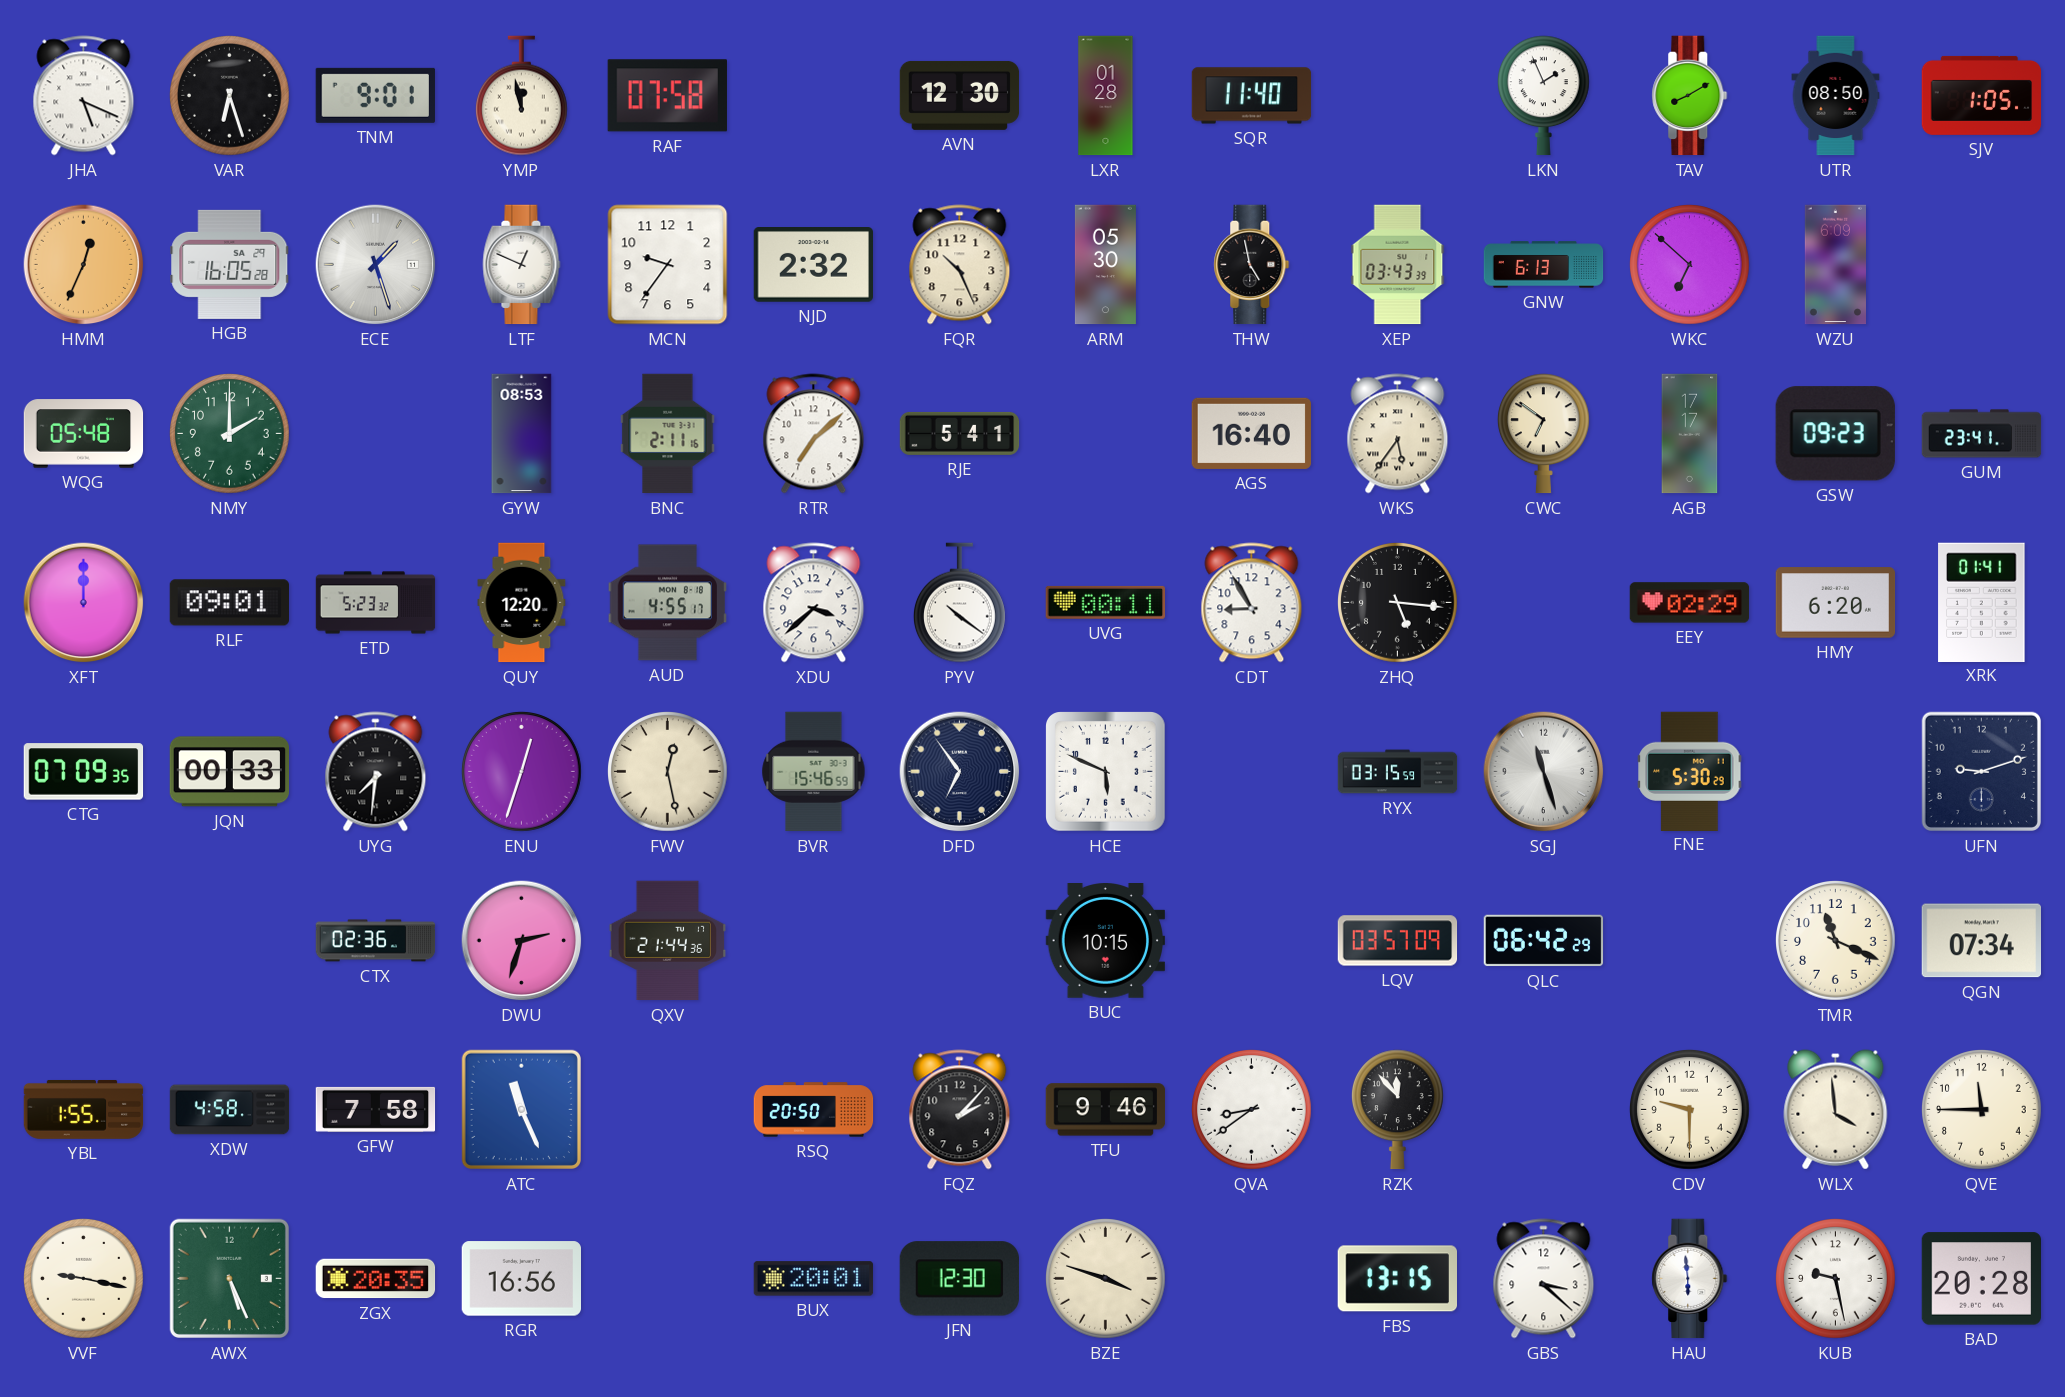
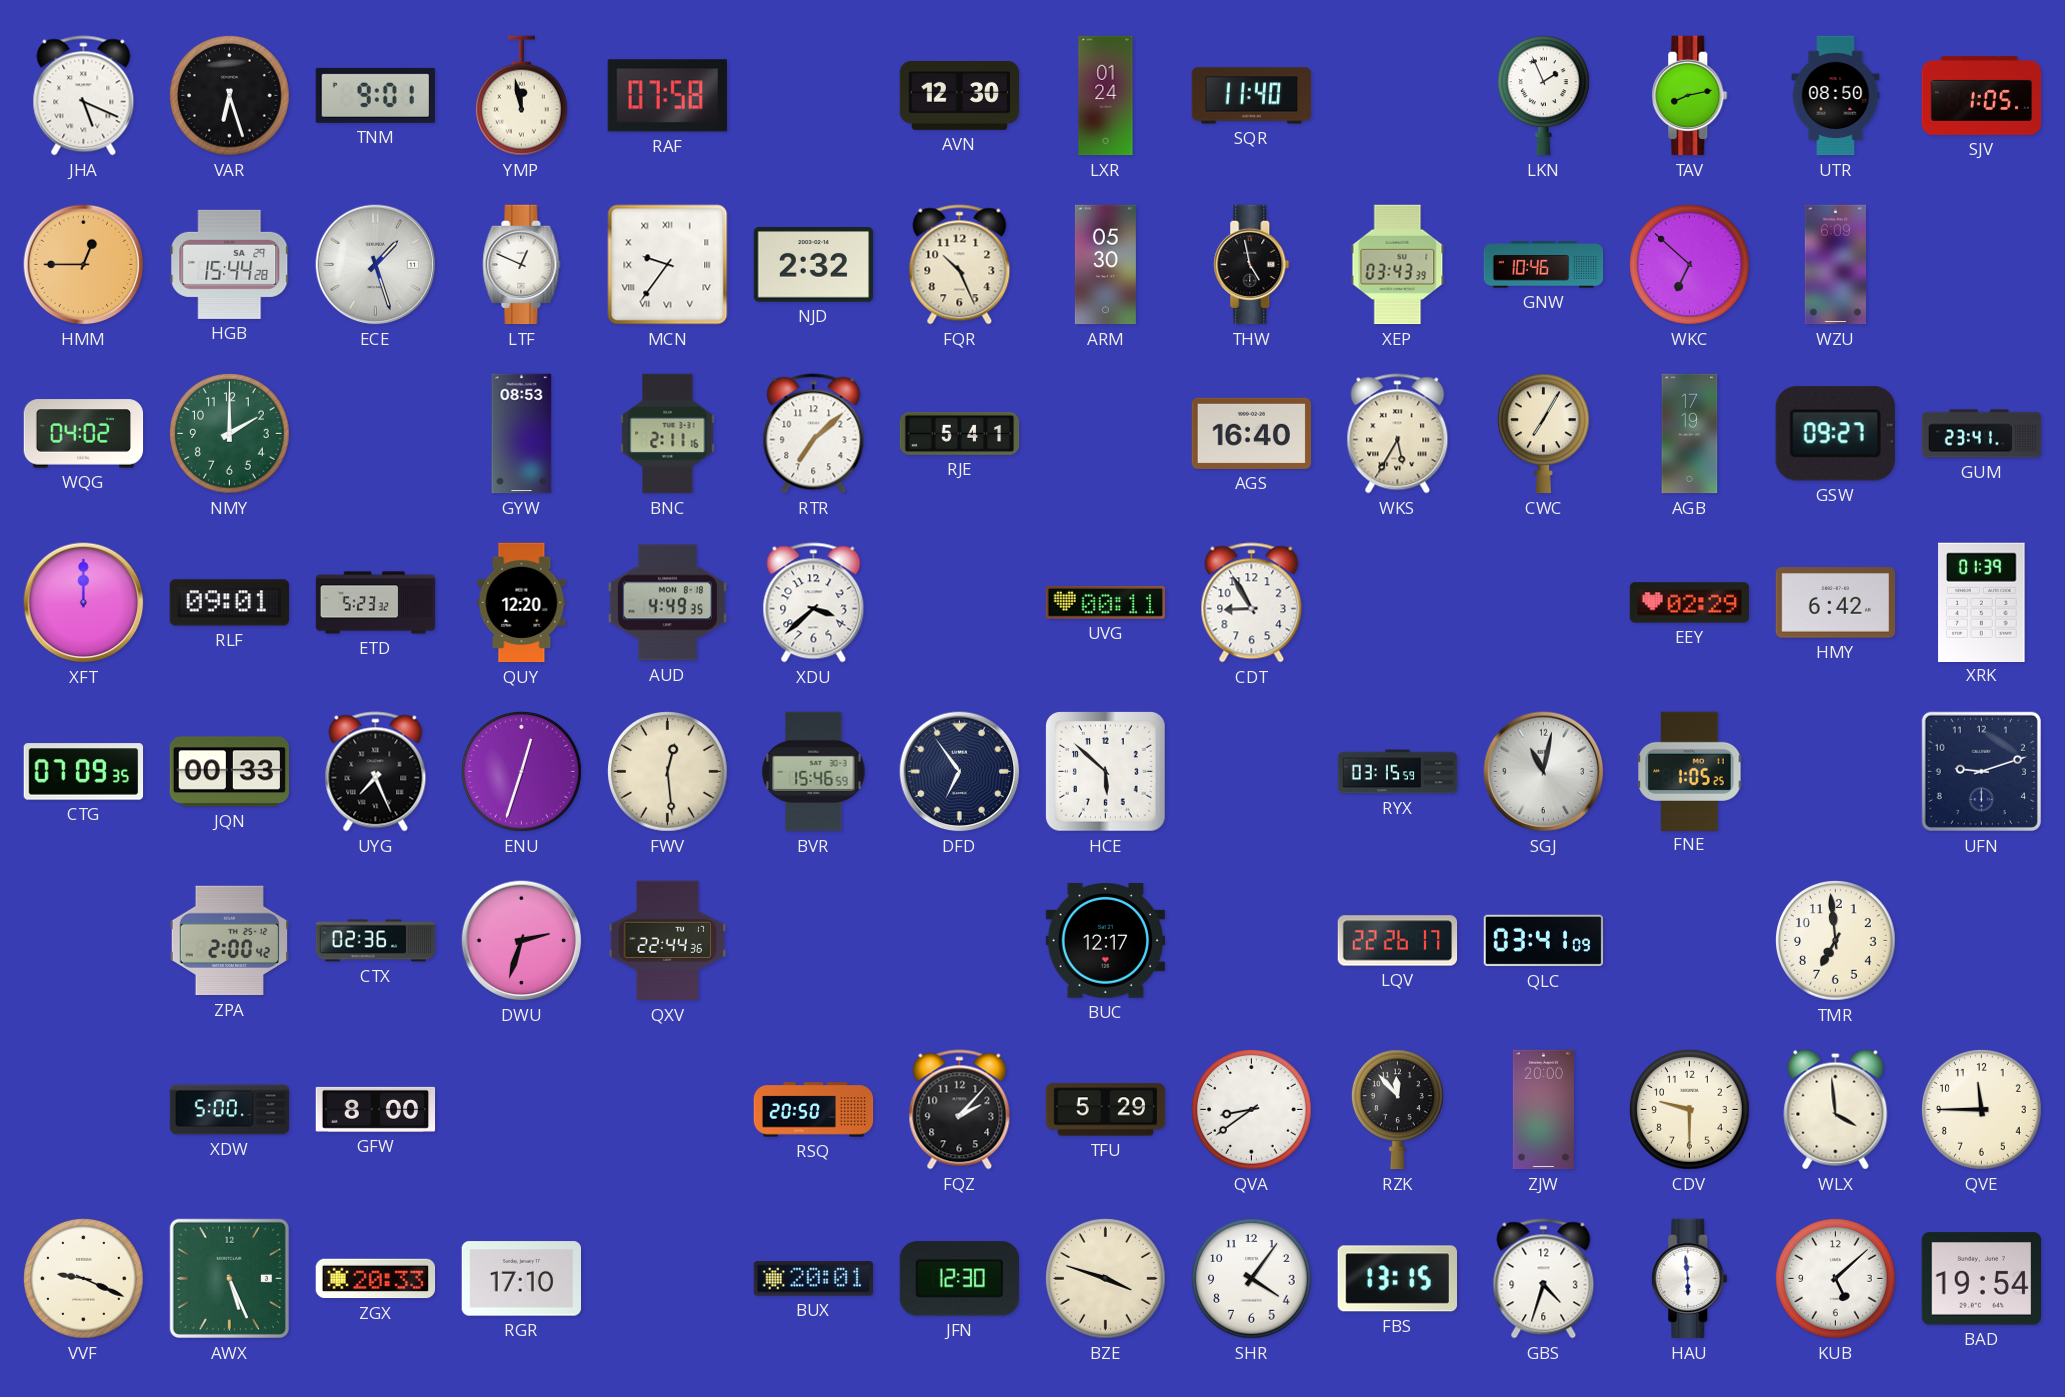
LXR: 01:28 -> 01:24
TAV: 8:10 -> 8:13
HMM: 12:34 -> 12:45
HGB: 16:05 -> 15:44
MCN numerals: Arabic -> Roman
GNW: 6:13 -> 10:46
WQG: 05:48 -> 04:02
WKS: 5:36 -> 5:35
CWC: 6:51 -> 7:05
AGB: 17:17 -> 17:19
GSW: 09:23 -> 09:27
AUD: 4:55 -> 4:49
PYV: 10:21 -> none
ZHQ: 5:16 -> none
HMY: 6:20 -> 6:42
XRK: 01:41 -> 01:39
UYG: 7:31 -> 7:26
FWV: 12:28 -> 12:29
HCE: 5:49 -> 5:52
SGJ: 11:27 -> 11:02
FNE: 5:30 -> 1:05
ZPA: none -> 2:00
QXV: 21:44 -> 22:44
BUC: 10:15 -> 12:17
LQV: 03:57 -> 22:26
QLC: 06:42 -> 03:41
TMR: 11:19 -> 6:59
QGN: 07:34 -> none
YBL: 1:55 -> none
XDW: 4:58 -> 5:00
GFW: 7:58 -> 8:00
ATC: 11:26 -> none
TFU: 9:46 -> 5:29
ZJW: none -> 20:00
VVF: 9:17 -> 9:19
ZGX: 20:35 -> 20:33
RGR: 16:56 -> 17:10
SHR: none -> 4:06
GBS: 3:22 -> 4:33
KUB: 9:28 -> 5:08
BAD: 20:28 -> 19:54
